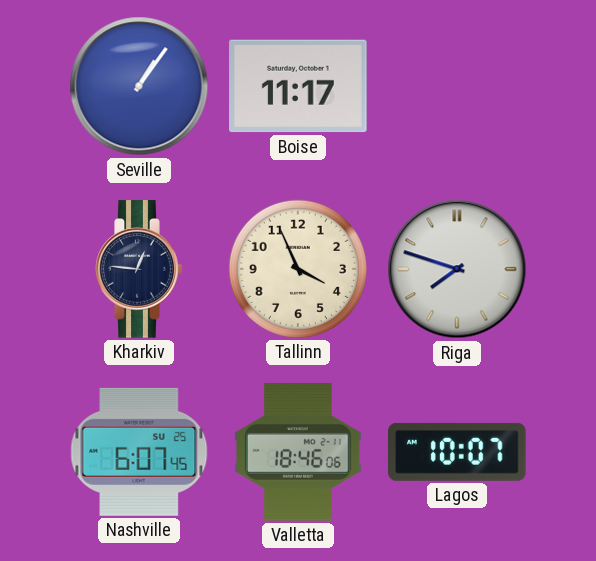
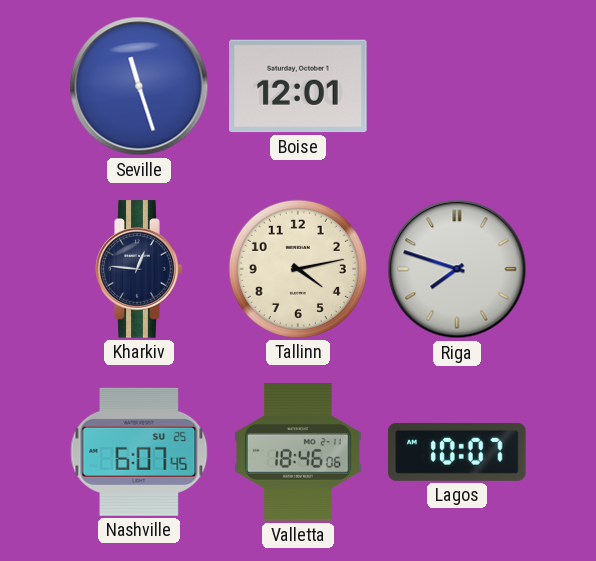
Seville: 1:06 -> 11:27
Boise: 11:17 -> 12:01
Tallinn: 3:56 -> 4:13
